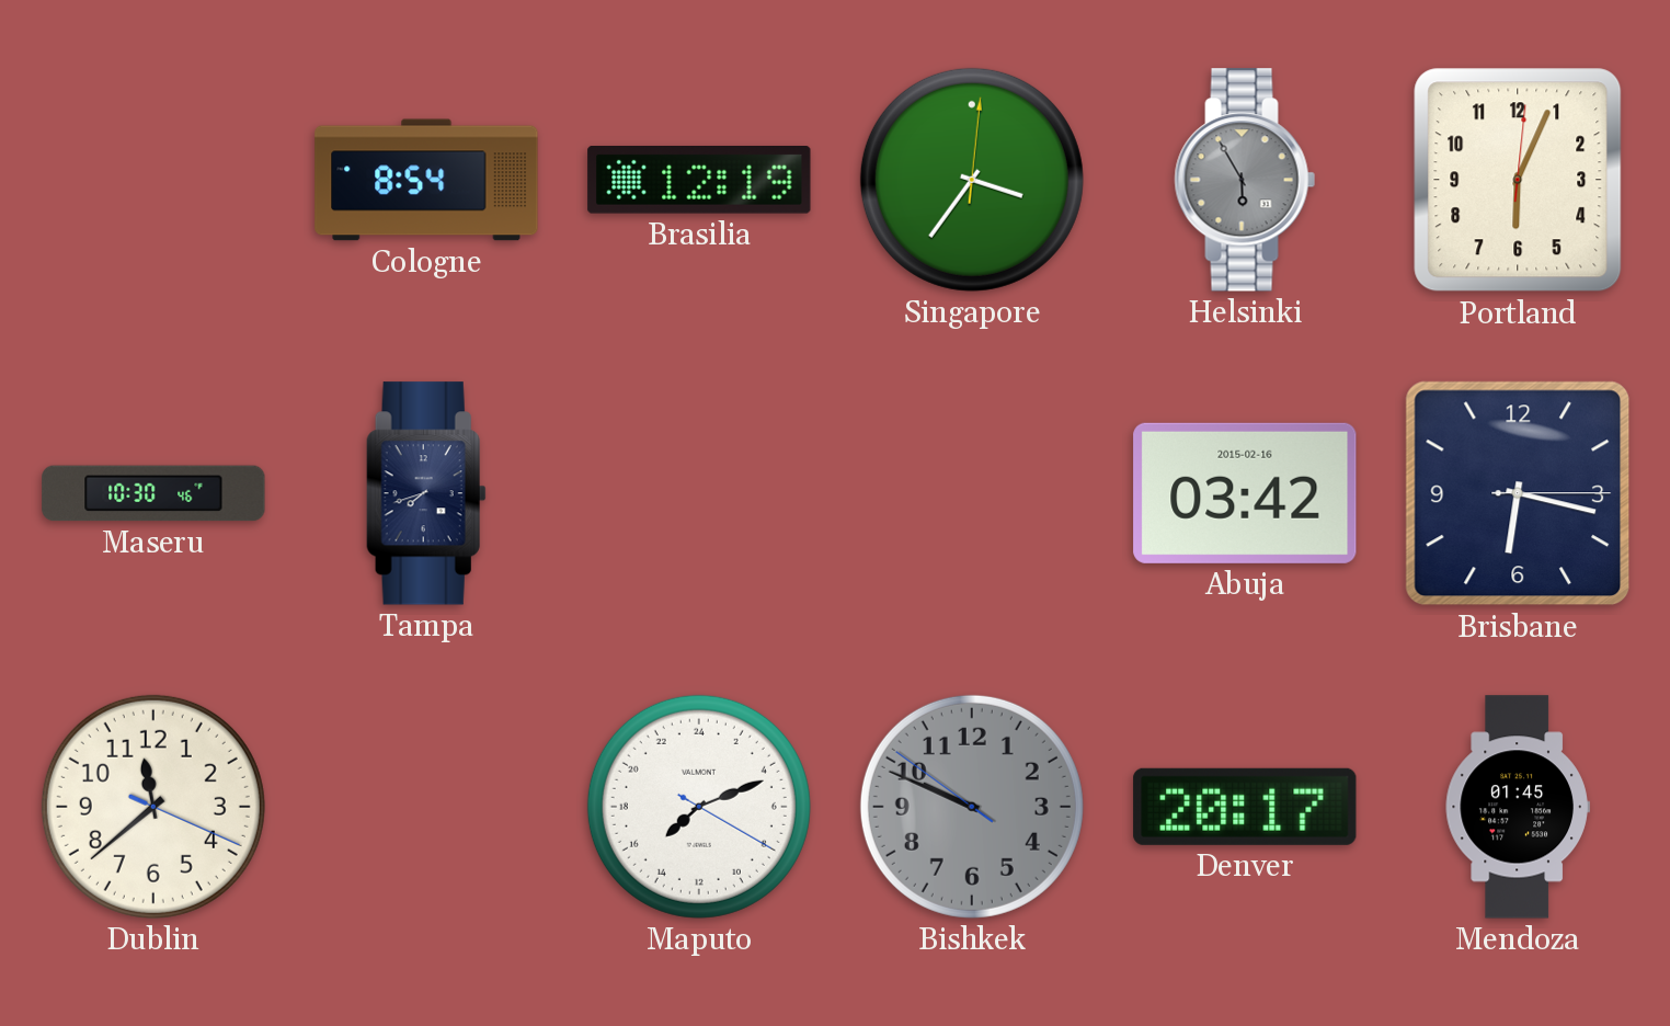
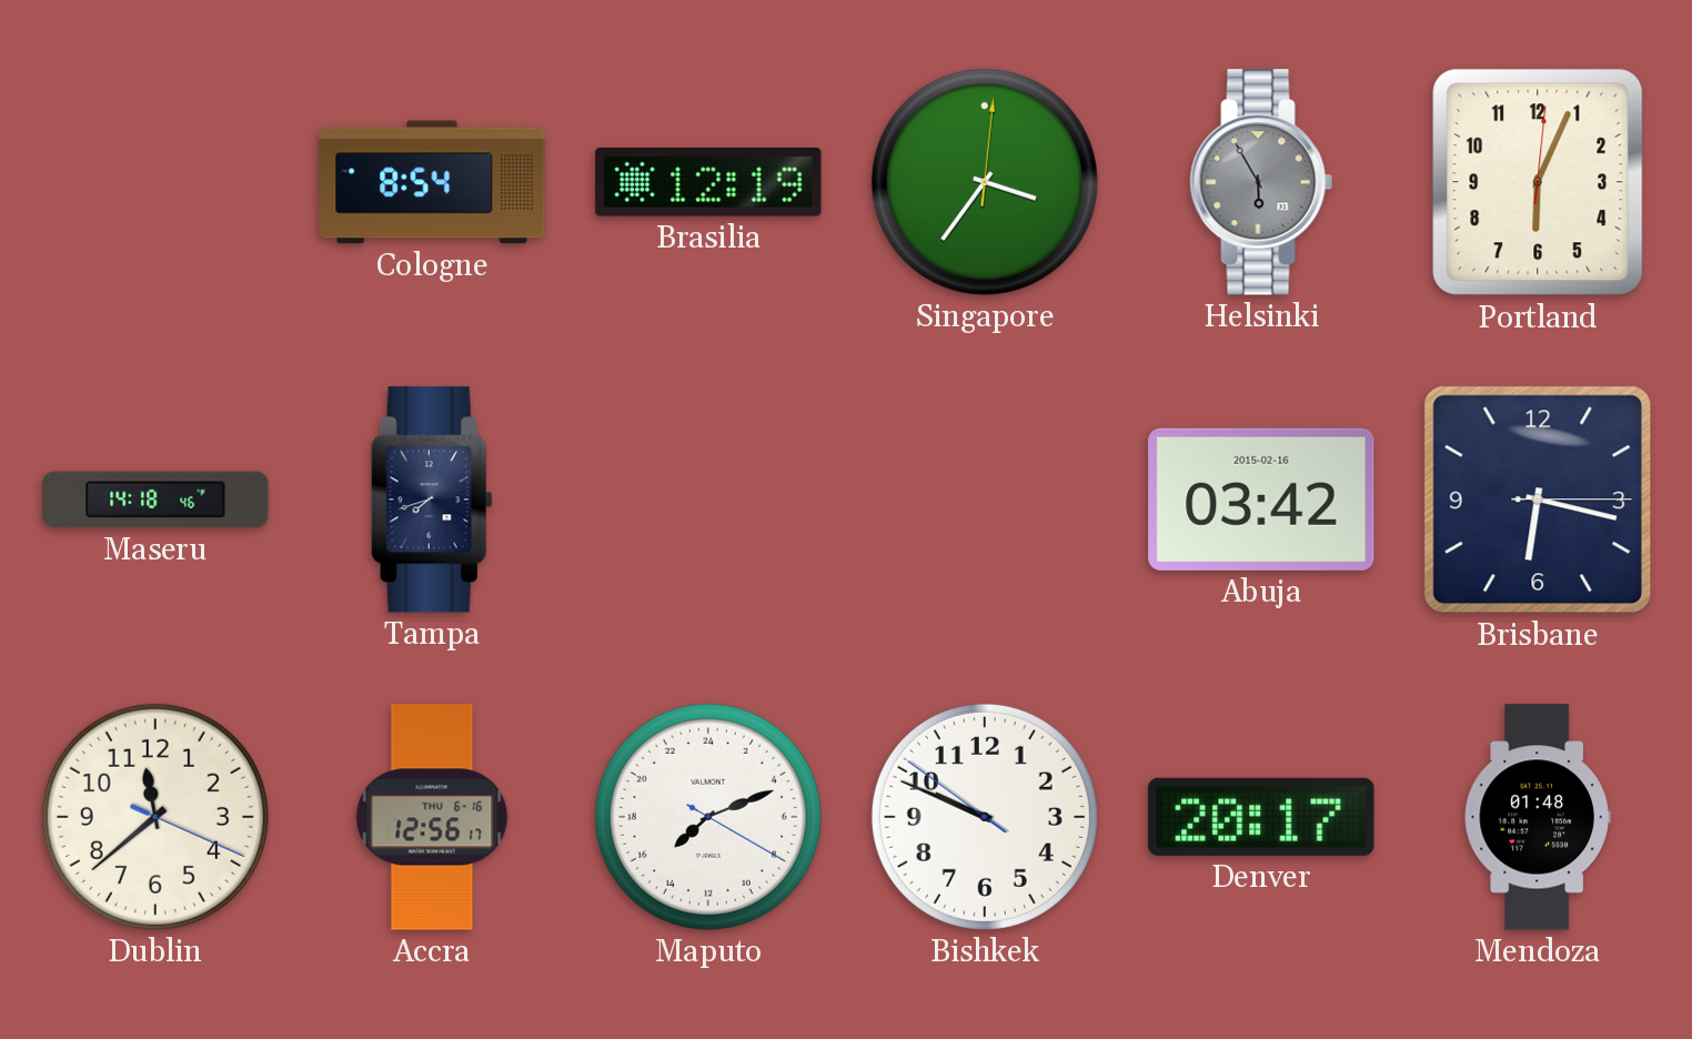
Maseru: 10:30 -> 14:18
Accra: none -> 12:56
Bishkek dial: grey -> white
Mendoza: 01:45 -> 01:48
